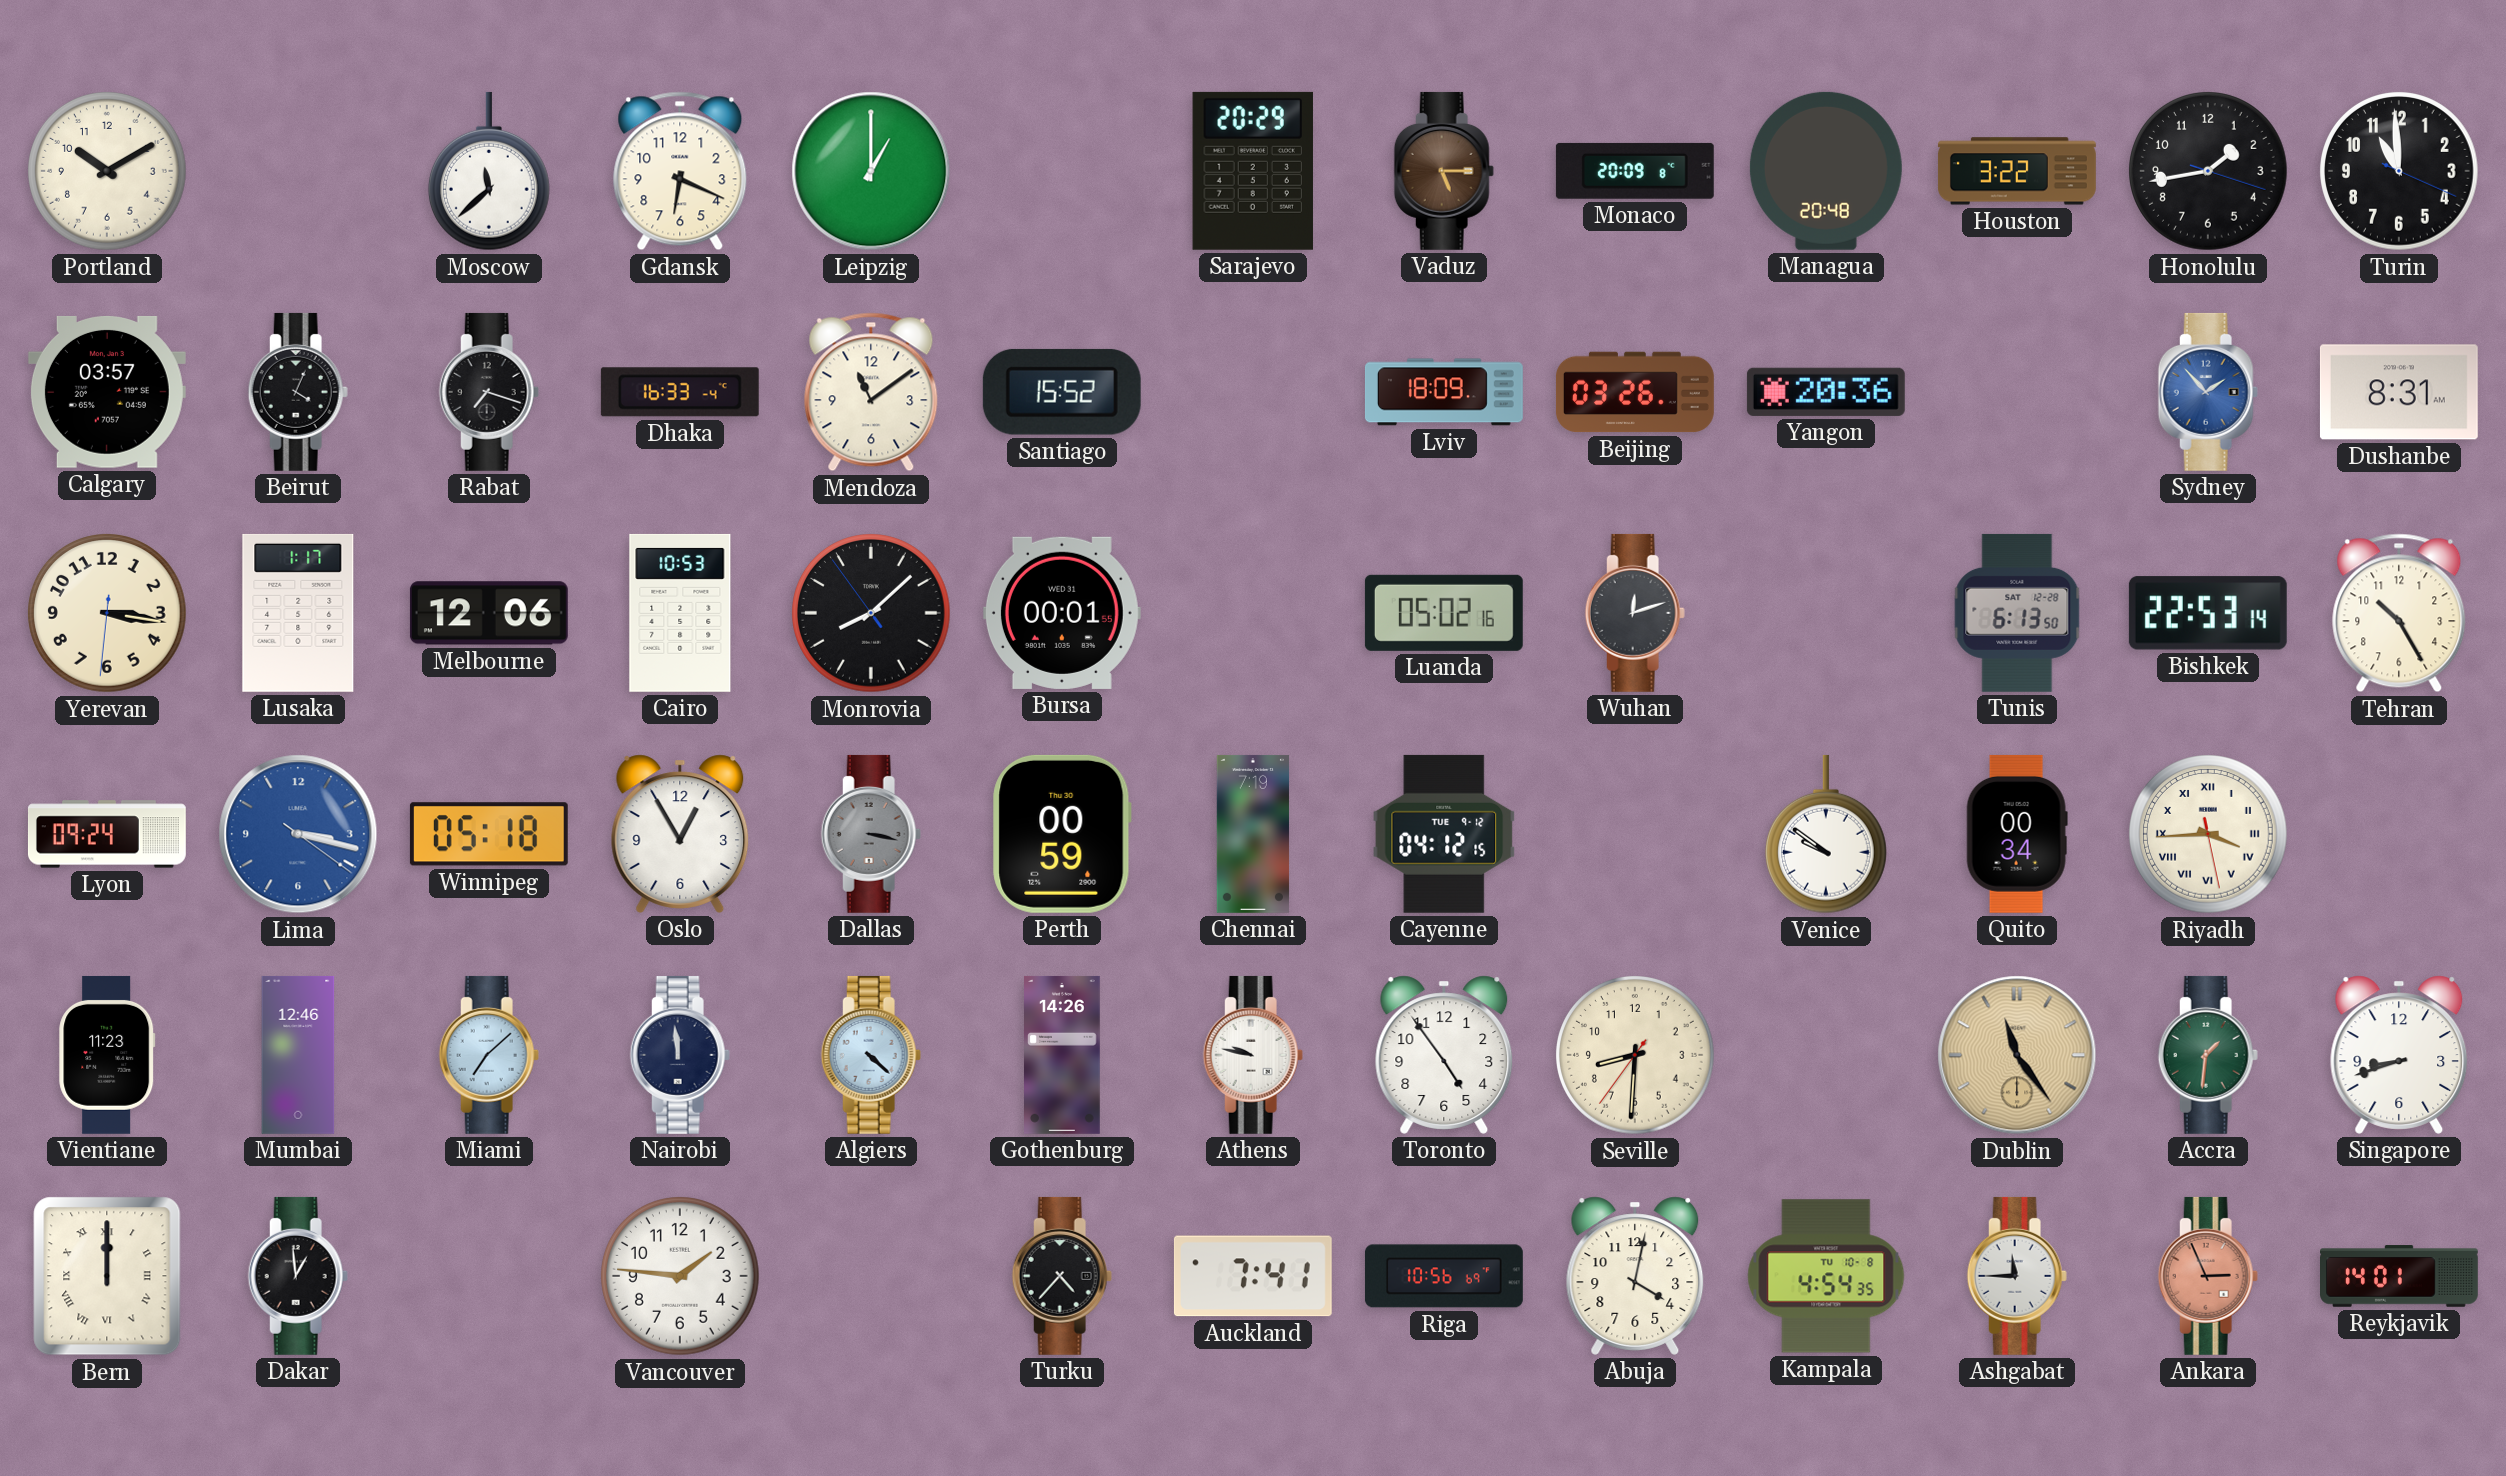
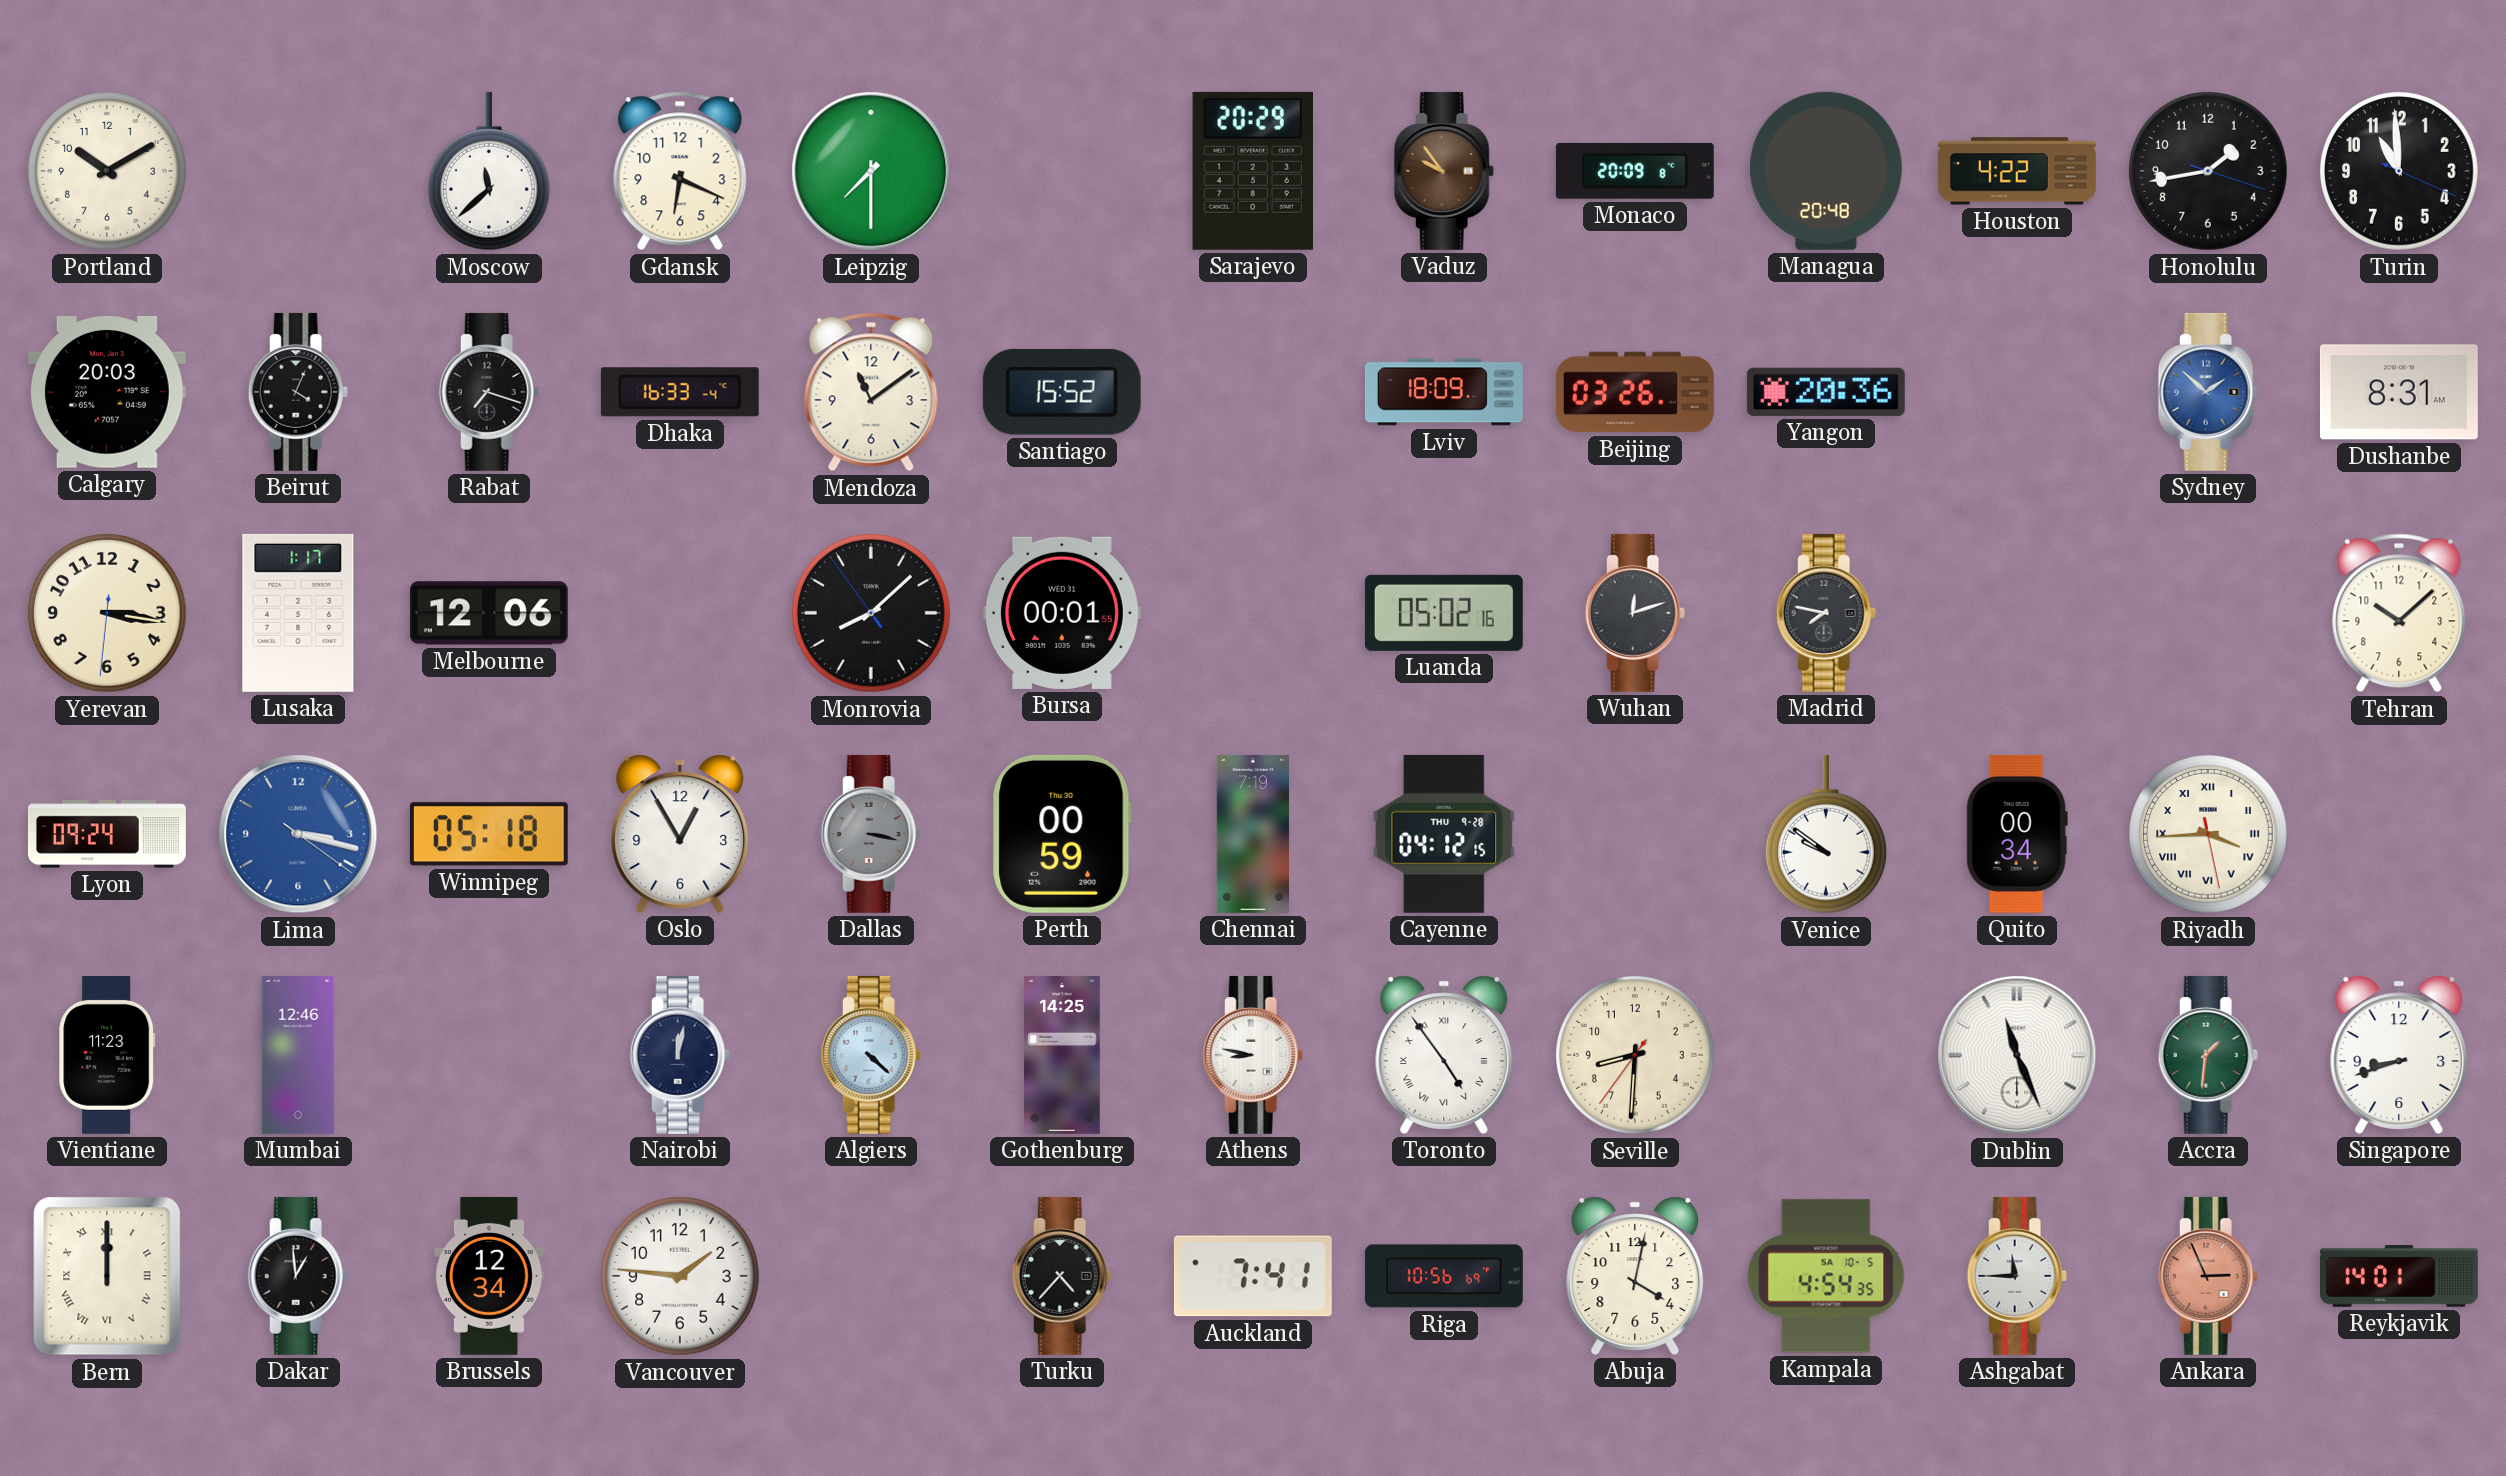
Leipzig: 1:00 -> 7:30
Vaduz: 5:15 -> 9:54
Houston: 3:22 -> 4:22
Calgary: 03:57 -> 20:03
Sydney: 1:53 -> 1:52
Cairo: 10:53 -> none
Madrid: none -> 7:47
Tunis: 6:13 -> none
Bishkek: 22:53 -> none
Tehran: 10:25 -> 10:08
Cayenne date: TUE 9-12 -> THU 9-28
Miami: 7:08 -> none
Nairobi: 11:59 -> 12:02
Gothenburg: 14:26 -> 14:25
Athens: 9:47 -> 8:47
Toronto numerals: Arabic -> Roman
Dublin: 11:24 -> 11:26
Dublin dial: champagne -> white
Brussels: none -> 12:34
Kampala date: TU 10-8 -> SA 10-5
